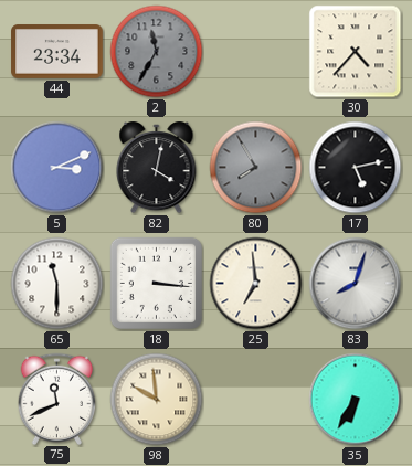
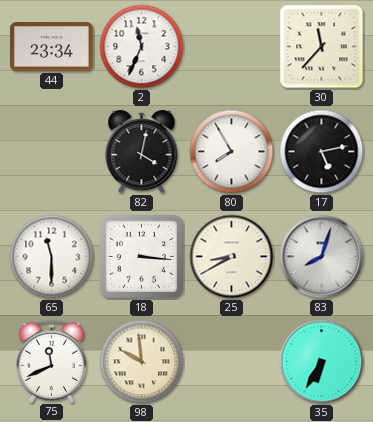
2: 11:35 -> 11:34
2 dial: grey -> white
30: 4:37 -> 11:37
5: 3:11 -> none
80 dial: grey -> white
25: 6:59 -> 8:40
